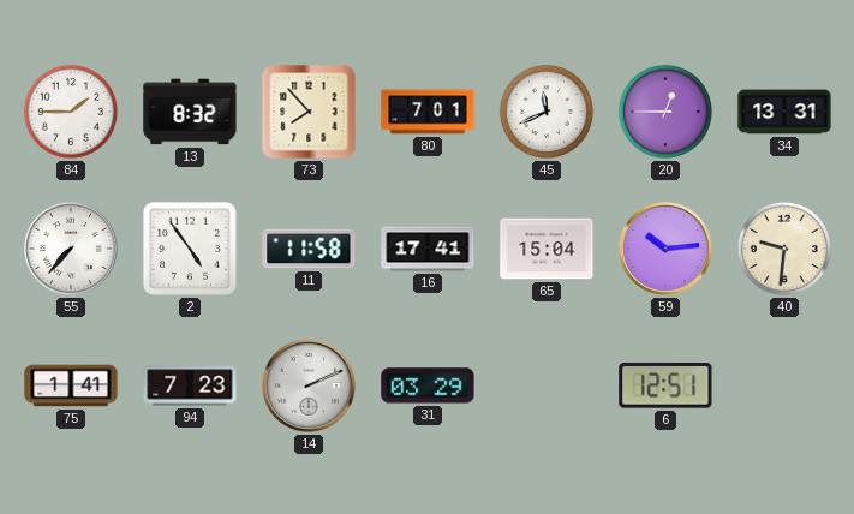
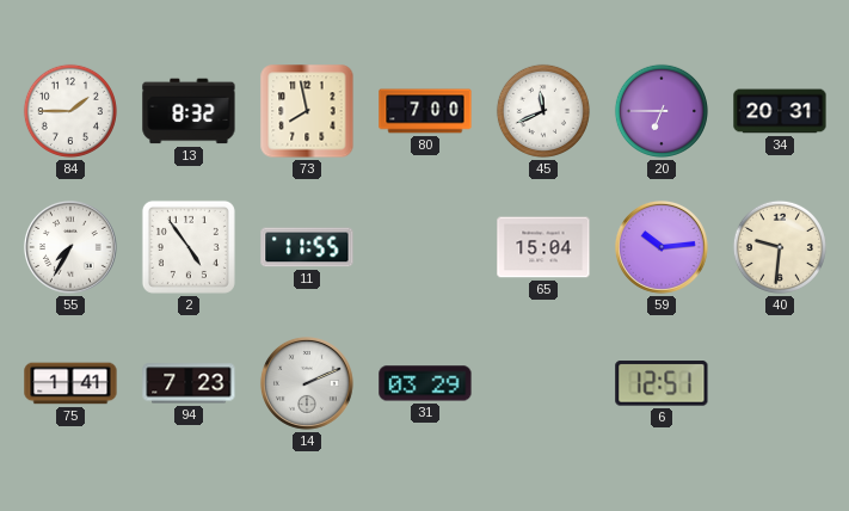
73: 7:53 -> 7:58
80: 7:01 -> 7:00
20: 12:45 -> 6:45
34: 13:31 -> 20:31
55: 7:37 -> 7:35
11: 11:58 -> 11:55
16: 17:41 -> none
